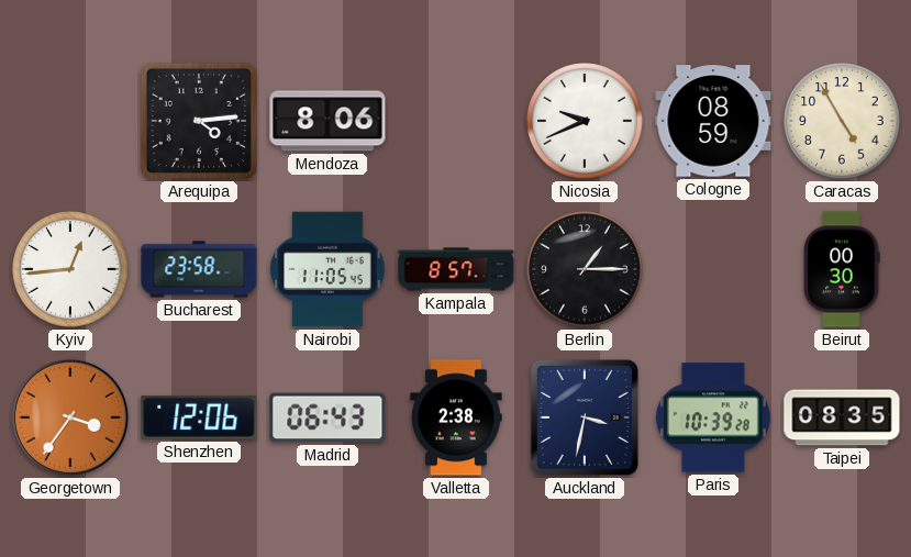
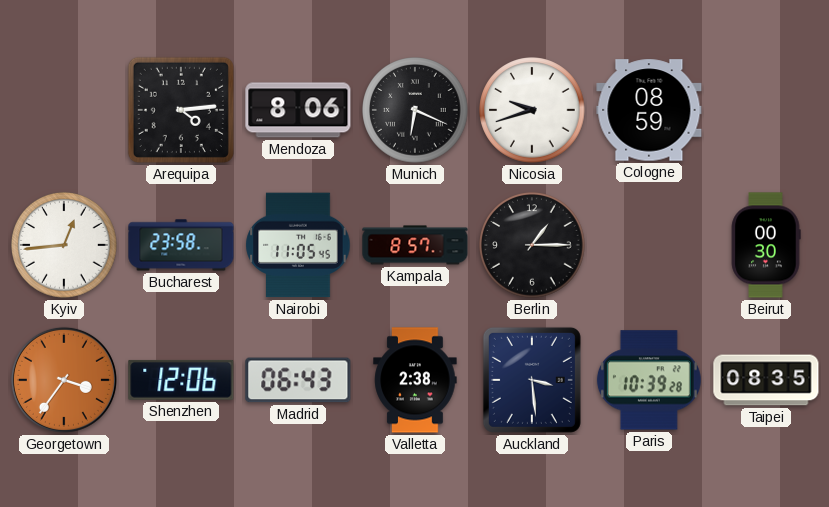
Munich: none -> 6:19
Nicosia: 9:41 -> 9:42
Caracas: 4:55 -> none
Auckland: 3:32 -> 3:29
